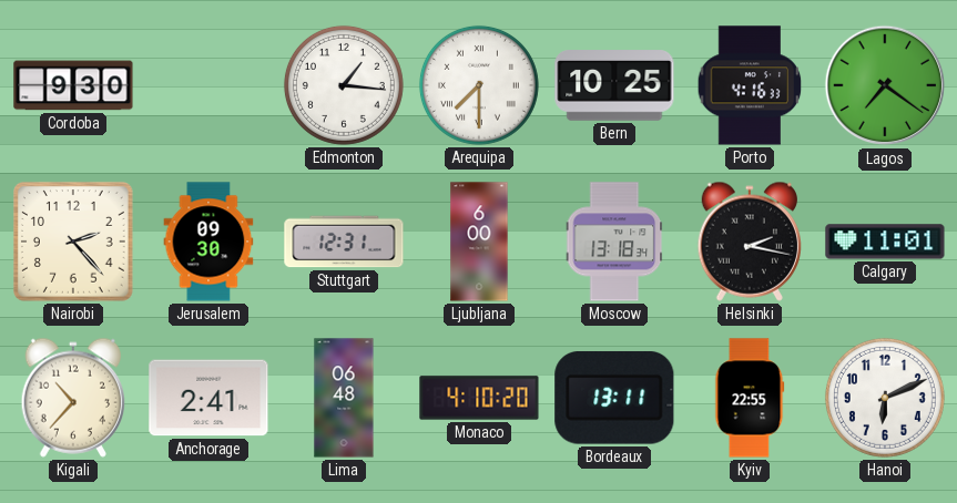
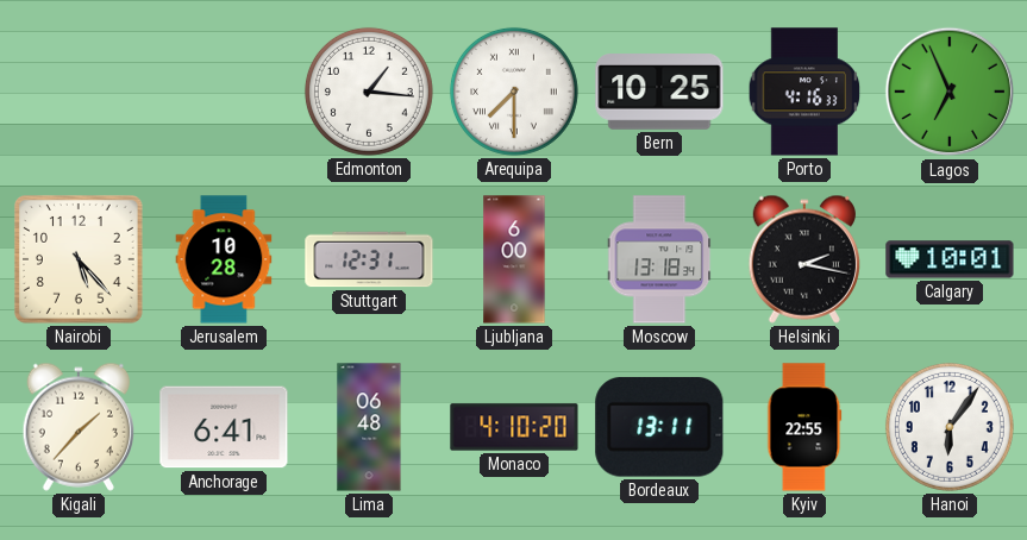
Cordoba: 9:30 -> none
Lagos: 7:21 -> 6:56
Nairobi: 2:23 -> 5:23
Jerusalem: 09:30 -> 10:28
Calgary: 11:01 -> 10:01
Kigali: 10:37 -> 1:37
Anchorage: 2:41 -> 6:41
Hanoi: 6:11 -> 6:06
